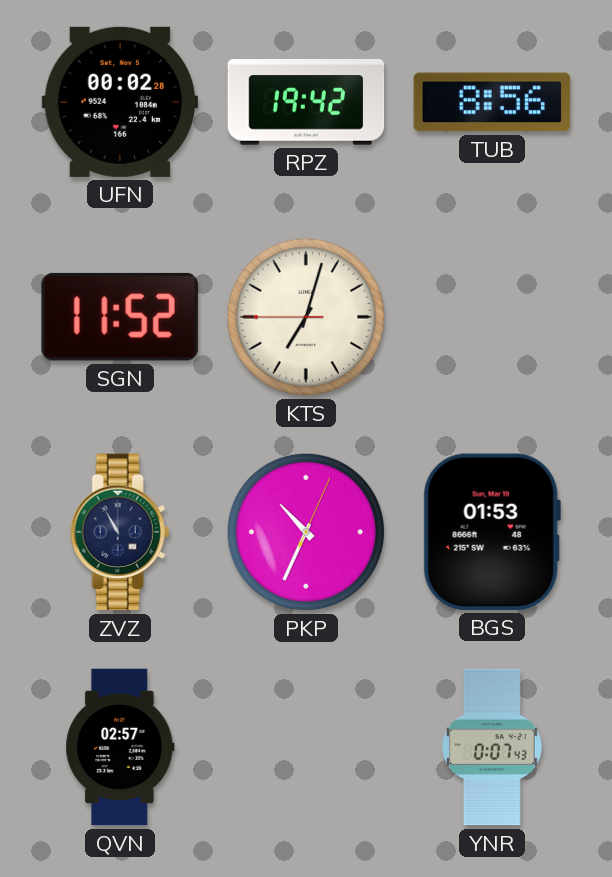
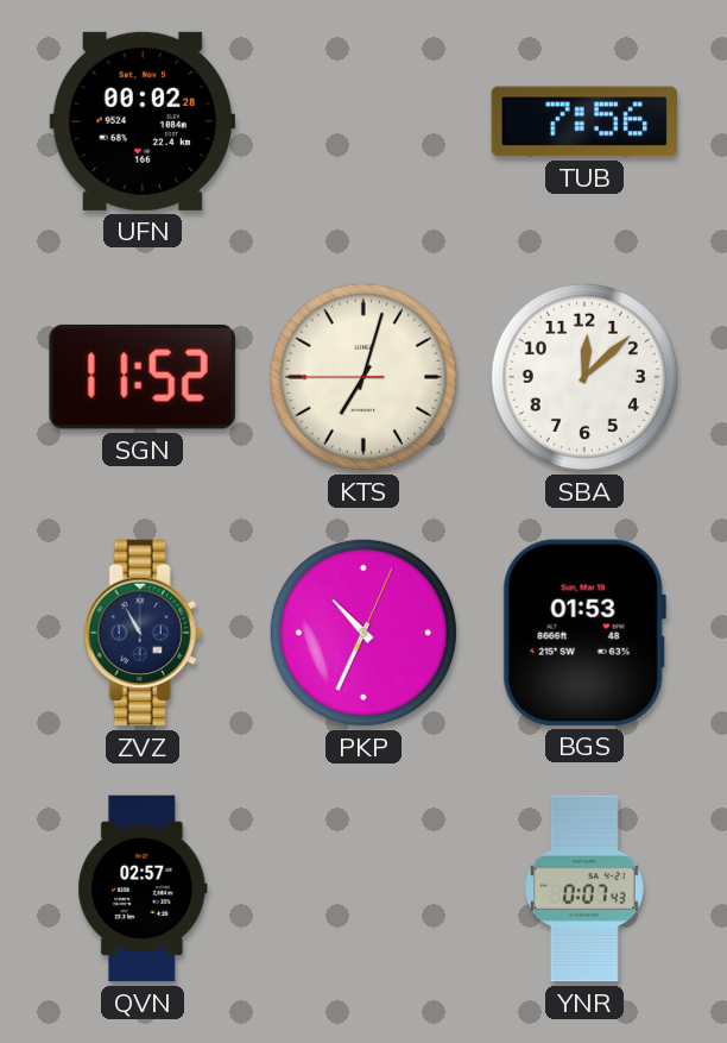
RPZ: 19:42 -> none
TUB: 8:56 -> 7:56
SBA: none -> 12:08
